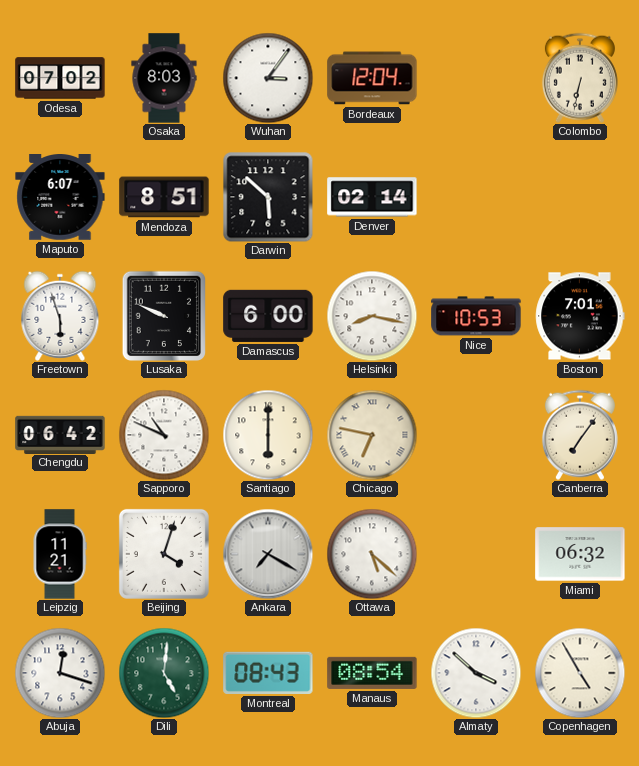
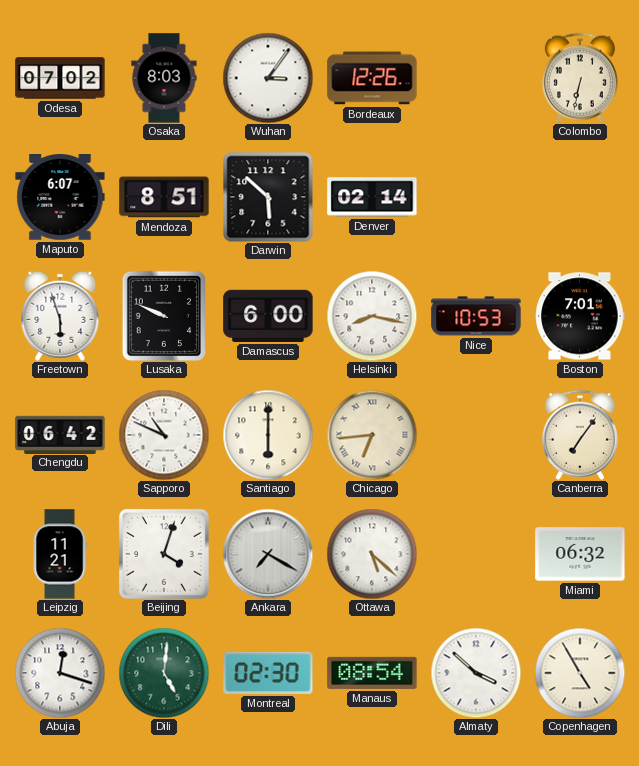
Bordeaux: 12:04 -> 12:26
Chicago: 6:47 -> 6:44
Montreal: 08:43 -> 02:30
